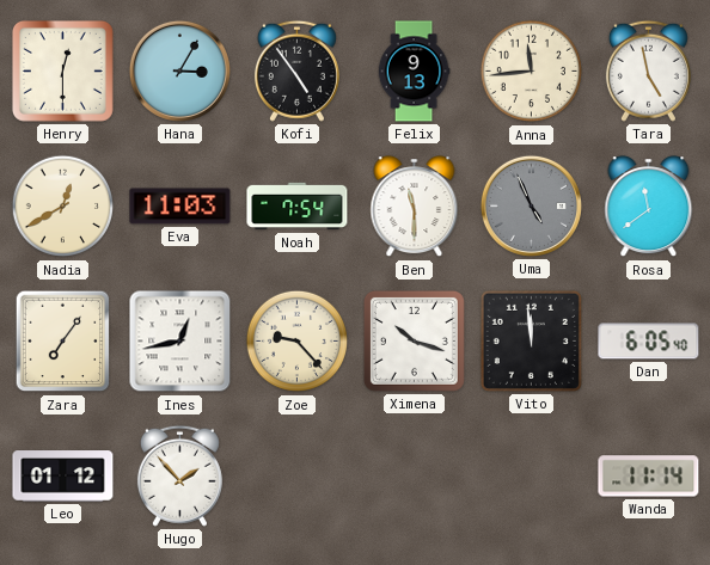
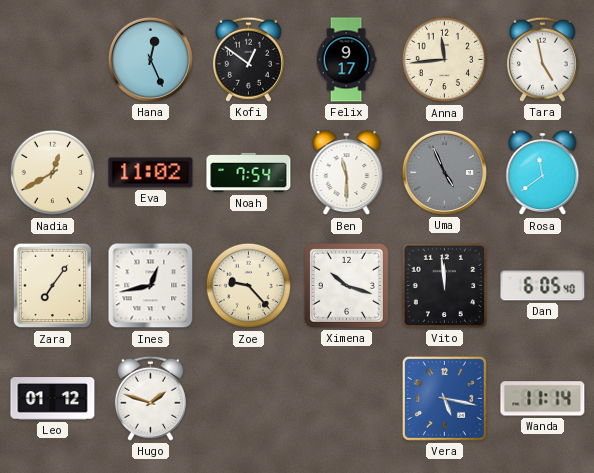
Henry: 12:30 -> none
Hana: 3:05 -> 12:26
Kofi: 4:54 -> 12:51
Felix: 9:13 -> 9:17
Eva: 11:03 -> 11:02
Hugo: 1:53 -> 1:48
Vera: none -> 5:17
